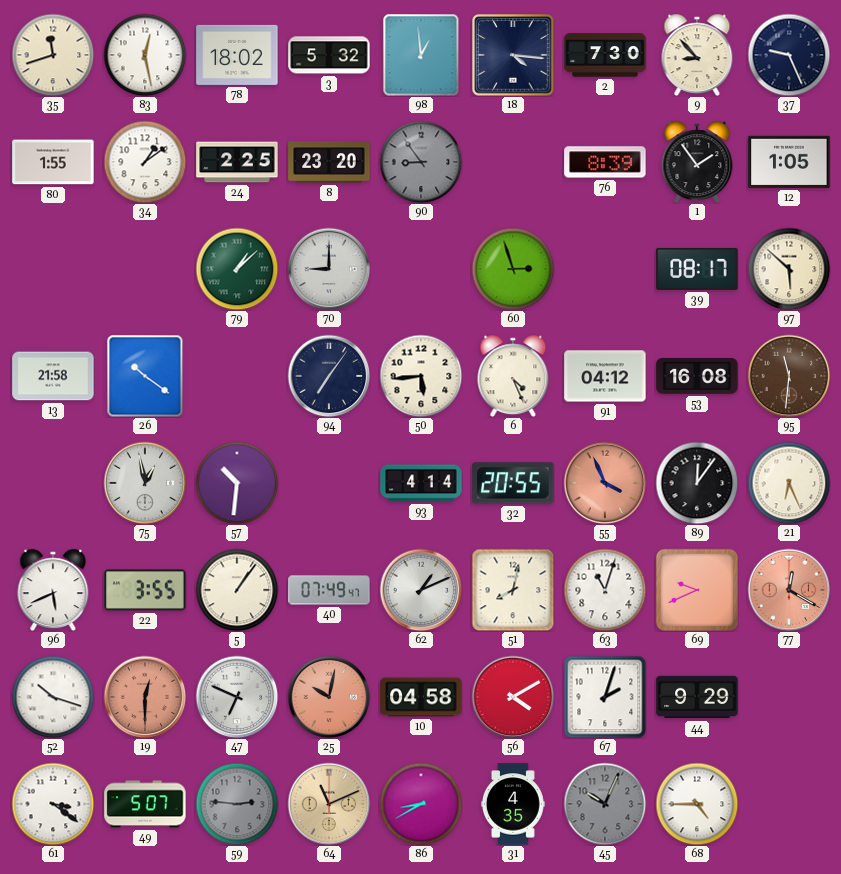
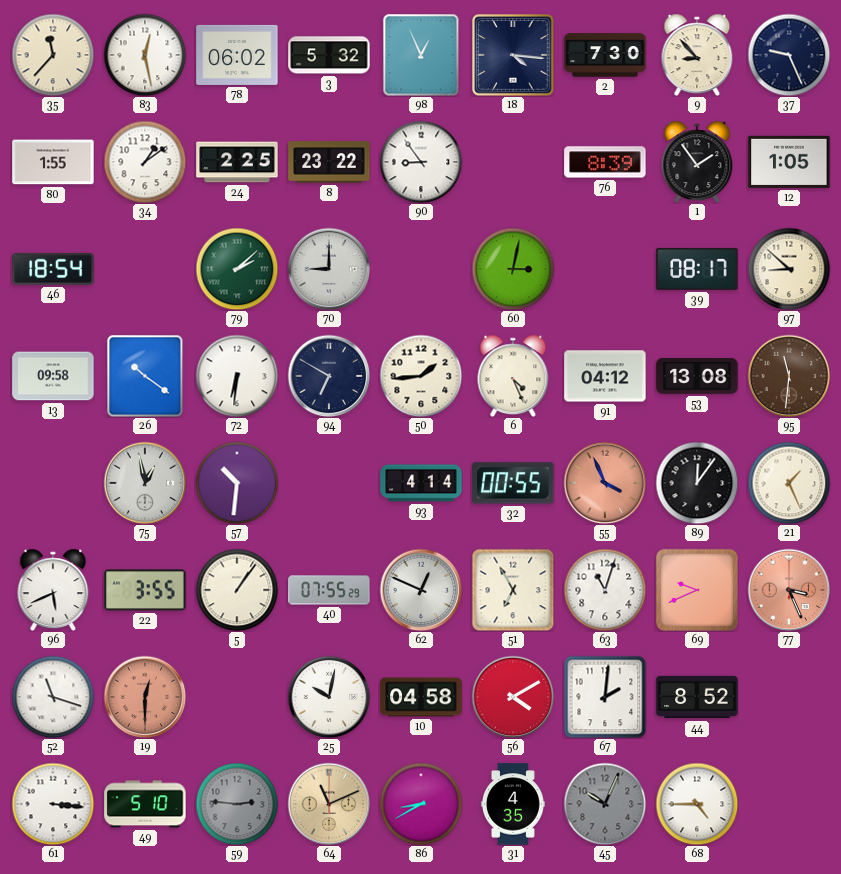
35: 11:42 -> 11:37
78: 18:02 -> 06:02
98: 12:59 -> 12:56
8: 23:20 -> 23:22
90 dial: grey -> white
46: none -> 18:54
79: 1:08 -> 2:08
60: 2:57 -> 3:02
97: 5:52 -> 8:52
13: 21:58 -> 09:58
72: none -> 6:31
94: 7:06 -> 6:50
50: 5:44 -> 1:44
53: 16:08 -> 13:08
32: 20:55 -> 00:55
21: 6:26 -> 1:26
40: 07:49 -> 07:55
62: 1:11 -> 12:49
51: 8:02 -> 6:55
77: 12:20 -> 3:26
52: 10:18 -> 11:18
47: 6:49 -> none
25 dial: salmon -> white
67: 2:03 -> 2:01
44: 9:29 -> 8:52
61: 3:21 -> 3:16
49: 5:07 -> 5:10
